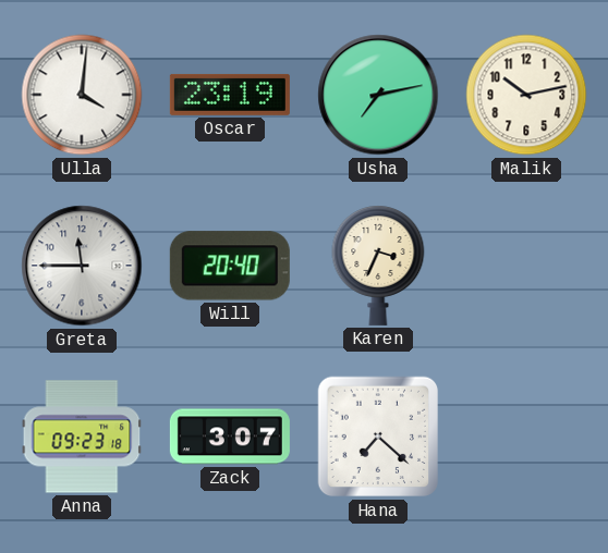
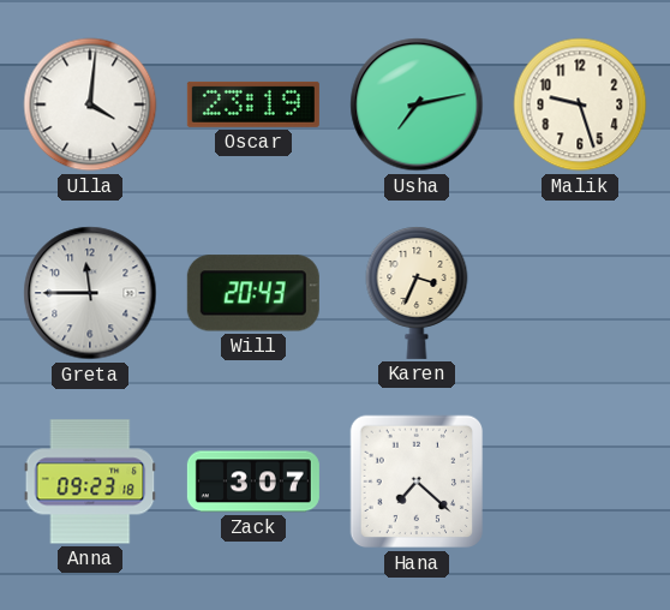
Malik: 10:13 -> 9:27
Will: 20:40 -> 20:43
